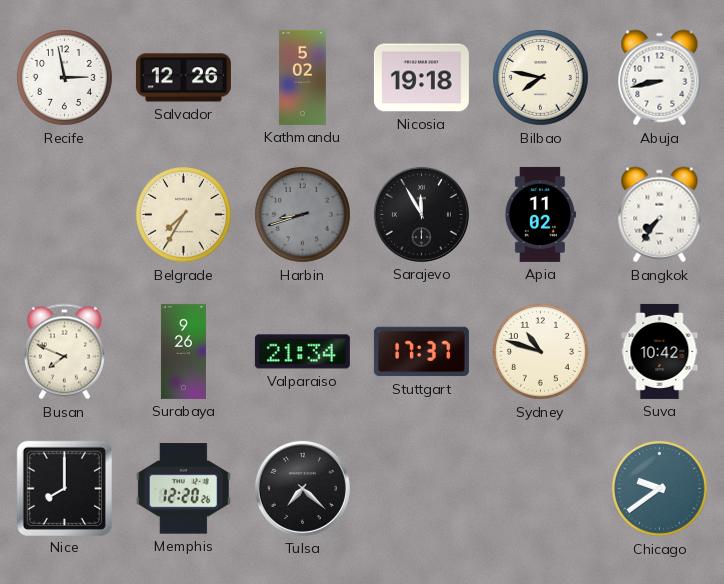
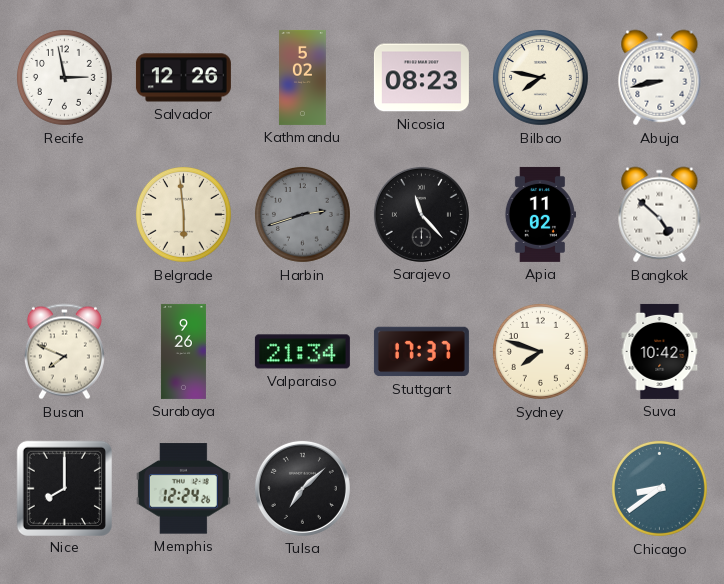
Nicosia: 19:18 -> 08:23
Belgrade: 7:35 -> 5:59
Harbin: 8:42 -> 2:42
Sarajevo: 11:55 -> 11:23
Bangkok: 7:36 -> 4:52
Sydney: 10:48 -> 7:48
Memphis: 12:20 -> 12:24
Tulsa: 7:22 -> 7:08
Chicago: 9:39 -> 8:39
